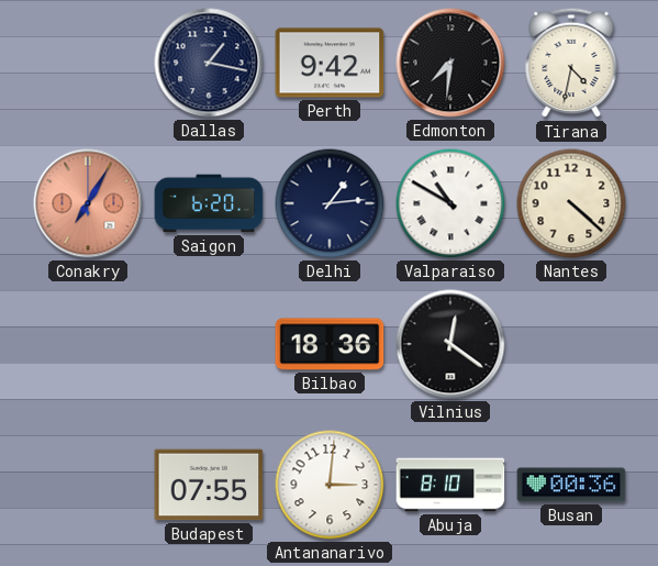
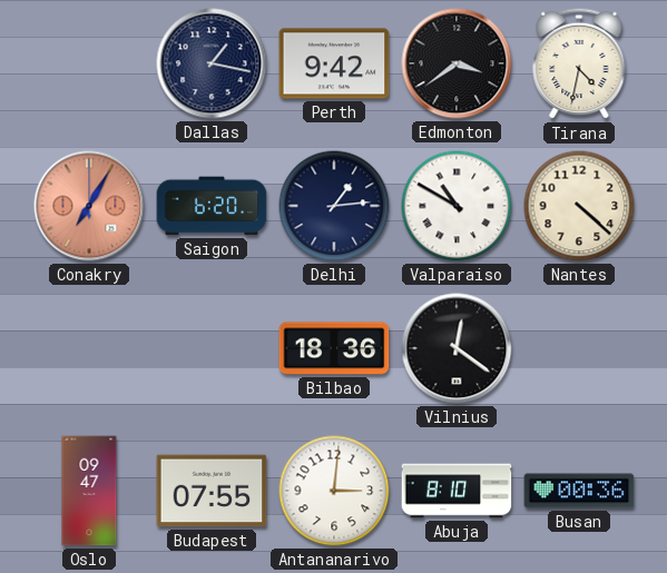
Edmonton: 7:31 -> 3:39
Oslo: none -> 09:47
